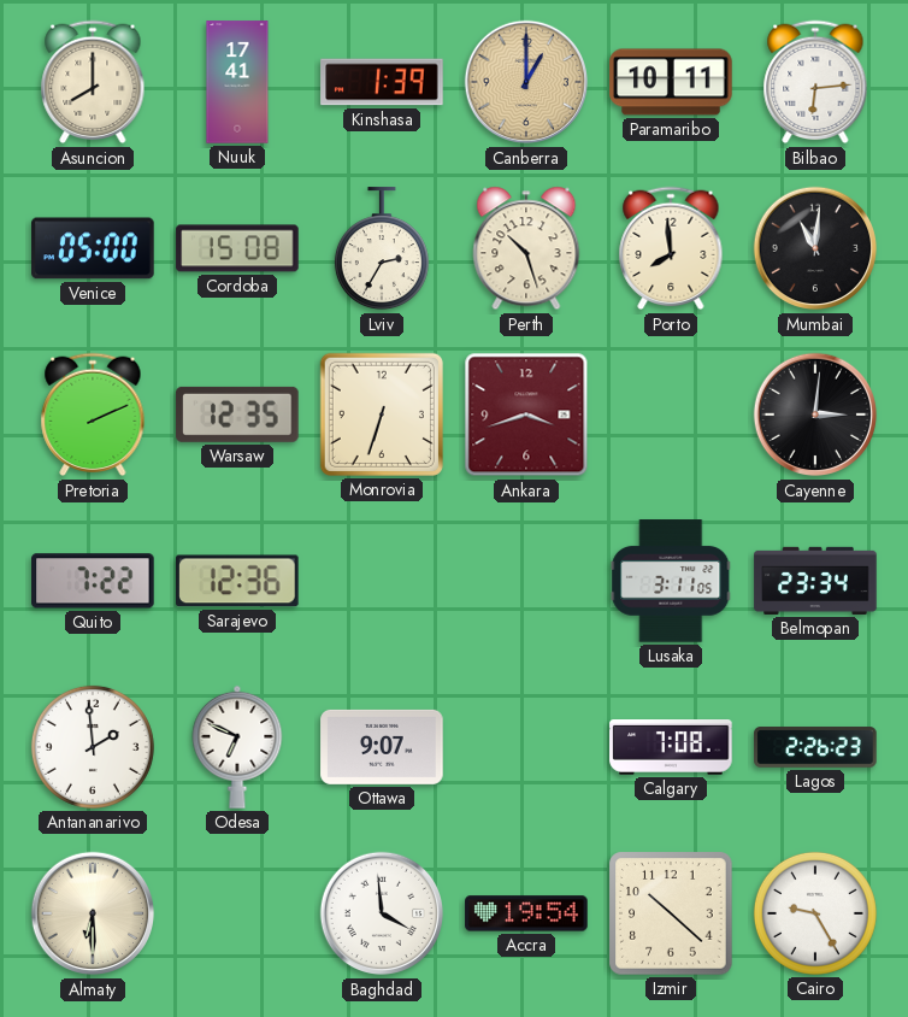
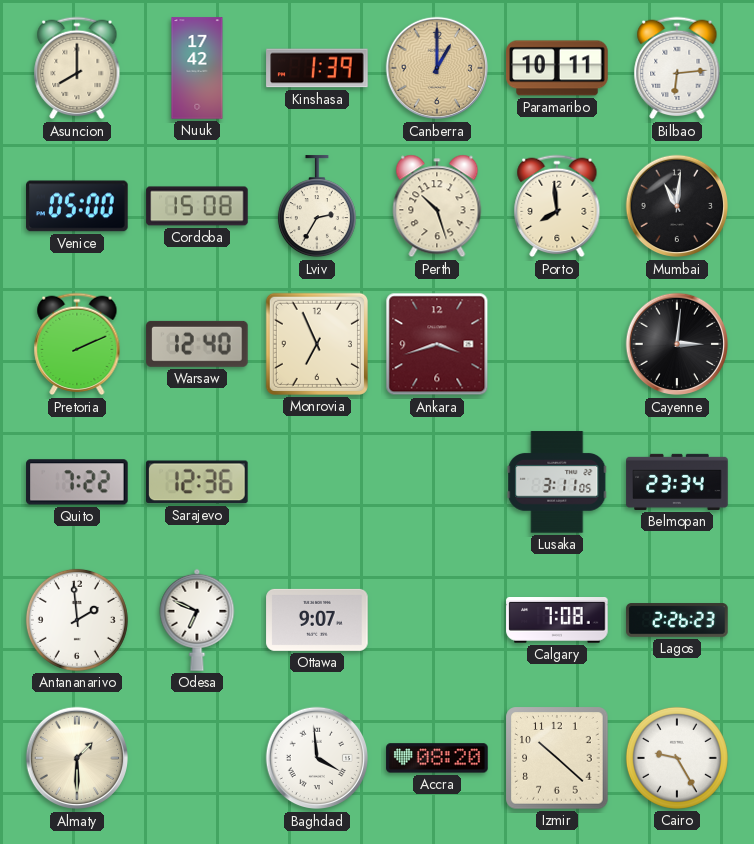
Nuuk: 17:41 -> 17:42
Warsaw: 12:35 -> 12:40
Monrovia: 6:33 -> 6:56
Almaty: 6:30 -> 1:30
Accra: 19:54 -> 08:20
